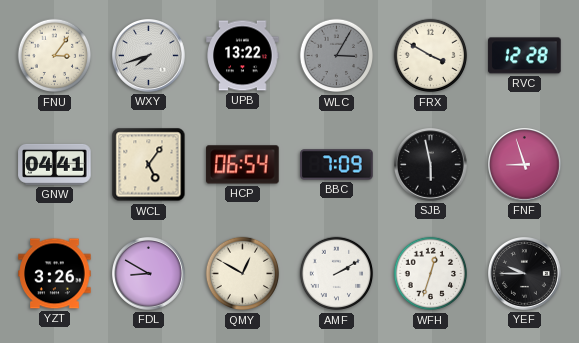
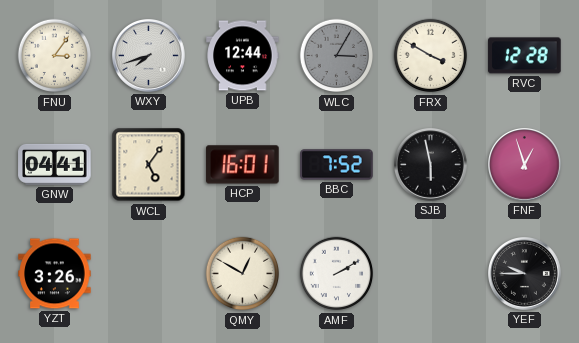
UPB: 13:22 -> 12:44
HCP: 06:54 -> 16:01
BBC: 7:09 -> 7:52
FNF: 8:57 -> 12:57
FDL: 8:50 -> none
WFH: 12:33 -> none
